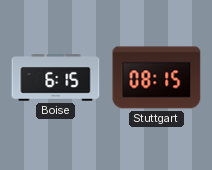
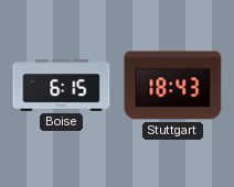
Stuttgart: 08:15 -> 18:43
